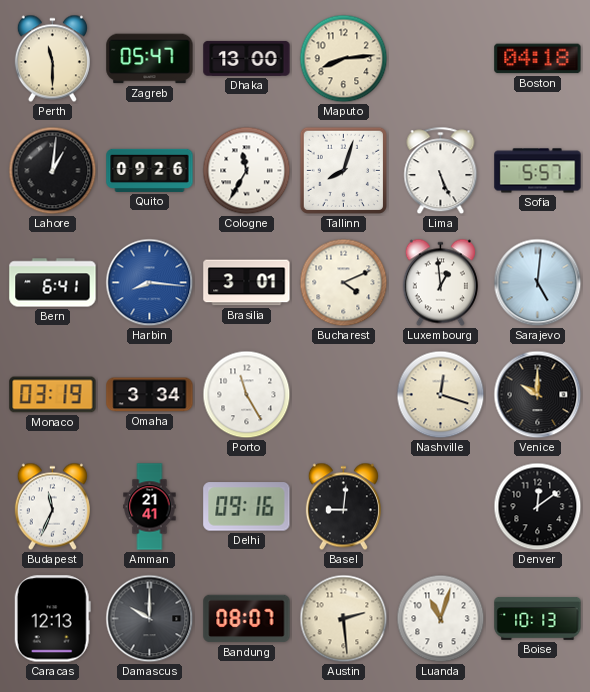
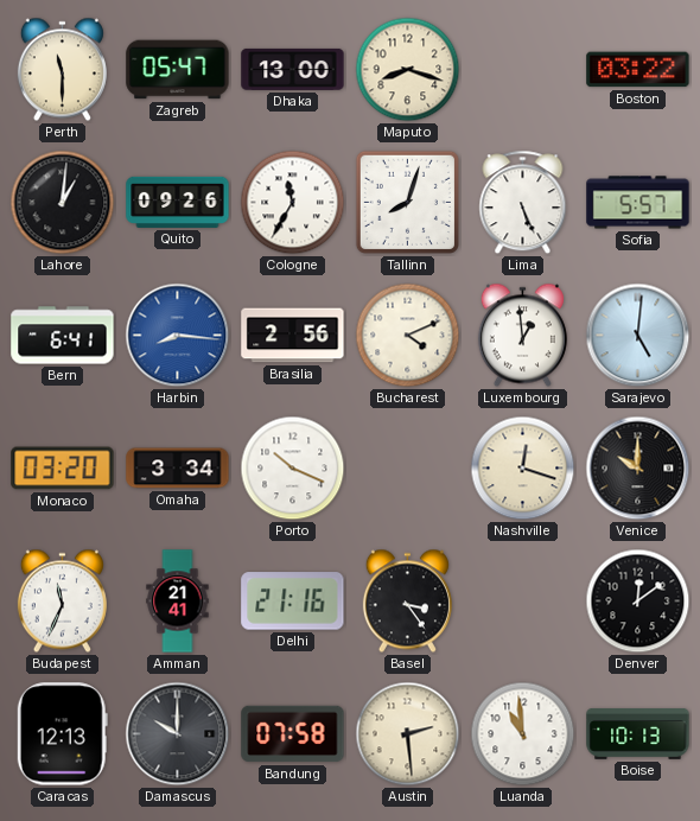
Maputo: 8:14 -> 8:18
Boston: 04:18 -> 03:22
Brasilia: 3:01 -> 2:56
Monaco: 03:19 -> 03:20
Porto: 11:25 -> 10:19
Delhi: 09:16 -> 21:16
Basel: 9:01 -> 3:24
Bandung: 08:07 -> 07:58
Luanda: 11:03 -> 10:59
